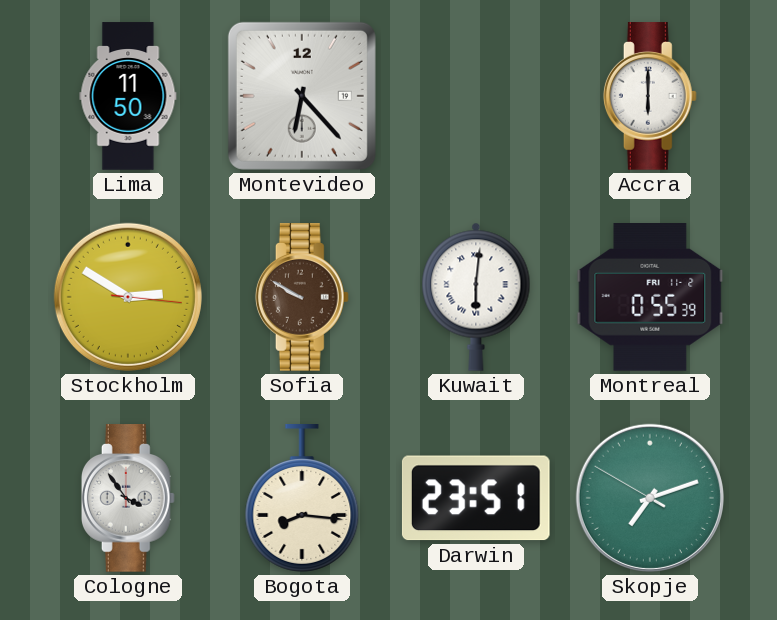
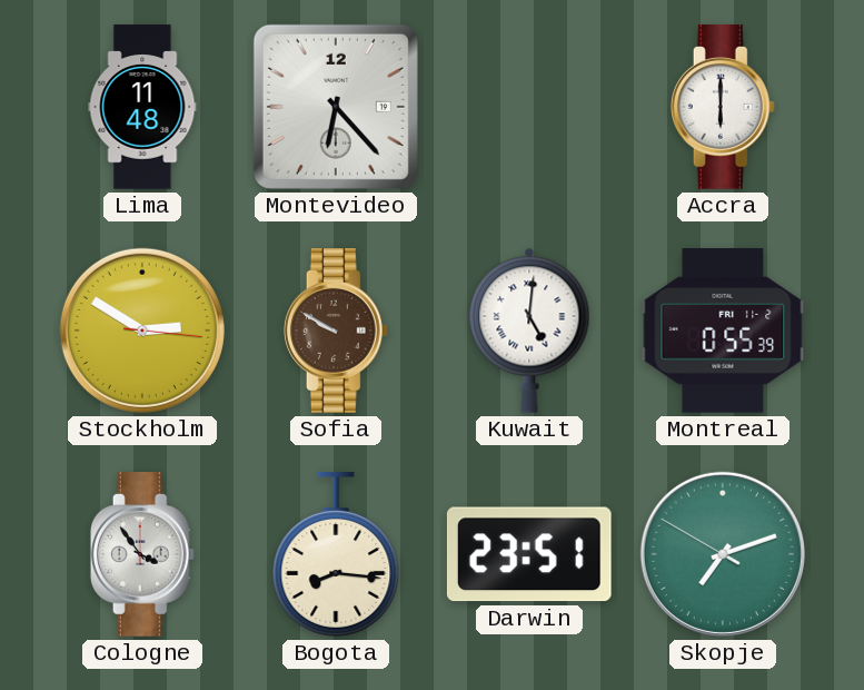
Lima: 11:50 -> 11:48
Kuwait: 6:01 -> 5:01
